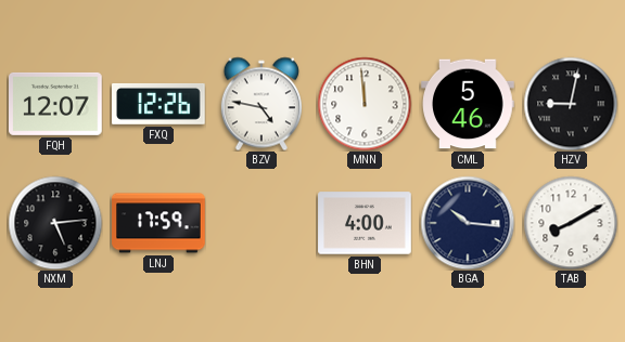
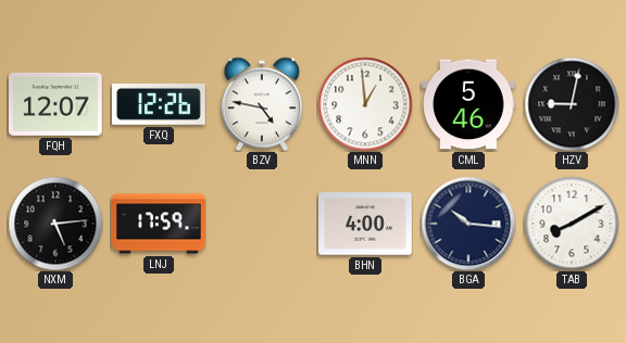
MNN: 11:59 -> 12:59
